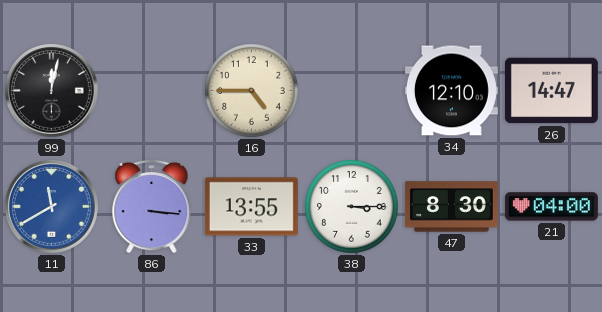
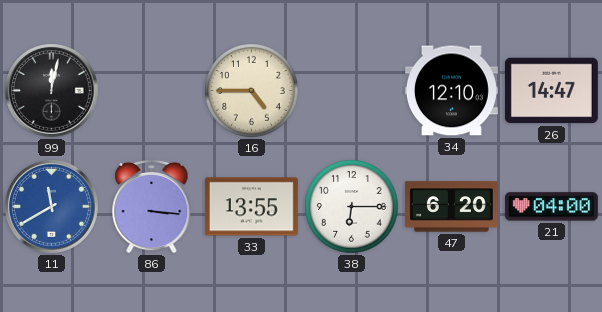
38: 3:15 -> 6:15
47: 8:30 -> 6:20
